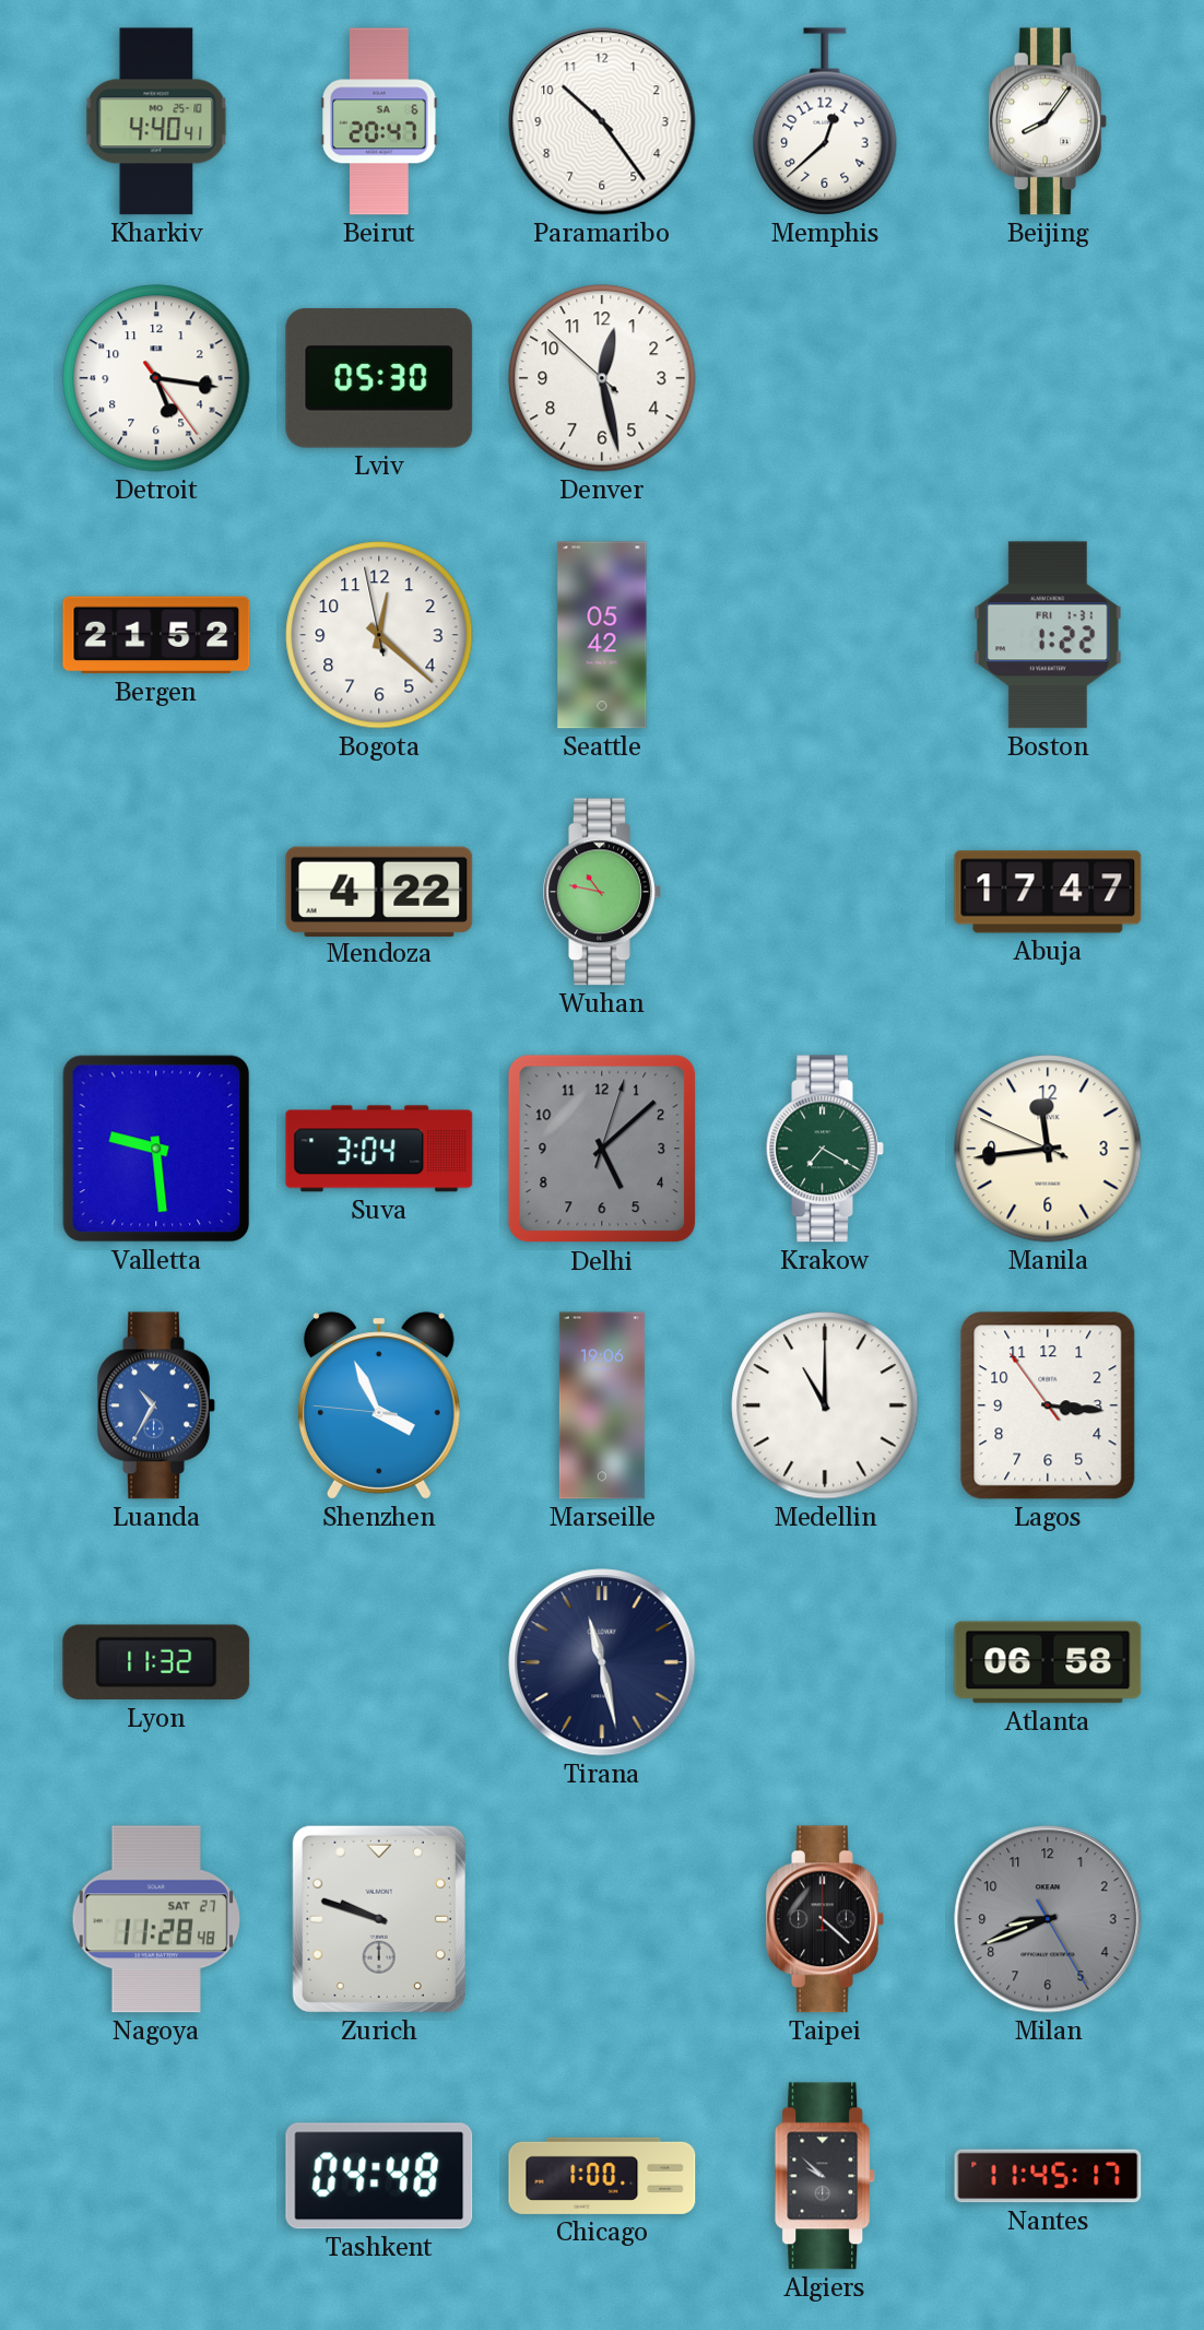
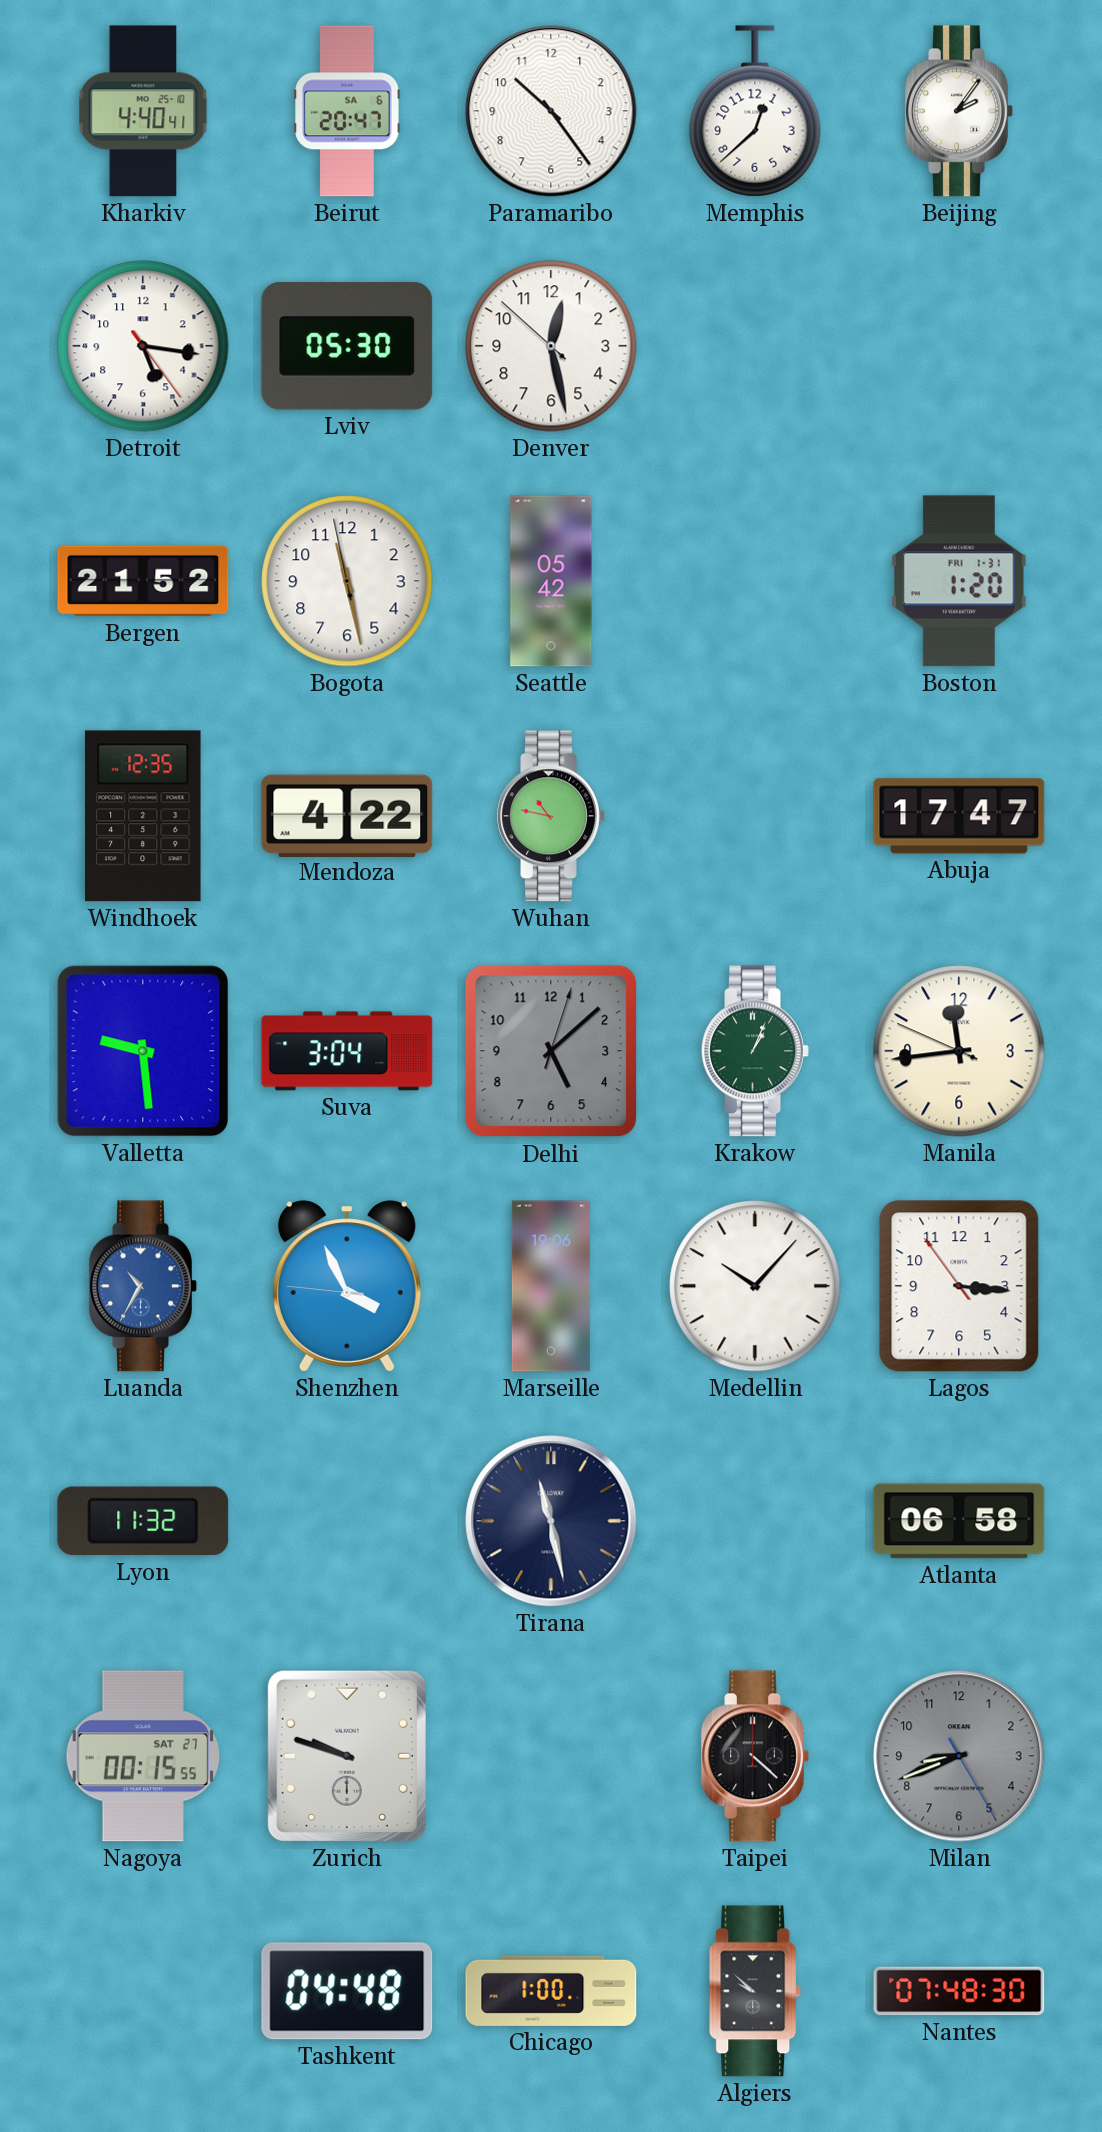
Beijing: 8:06 -> 2:06
Bogota: 12:21 -> 11:27
Boston: 1:22 -> 1:20
Windhoek: none -> 12:35
Krakow: 7:20 -> 1:04
Medellin: 11:00 -> 10:07
Nagoya: 11:28 -> 00:15
Nantes: 11:45 -> 07:48
